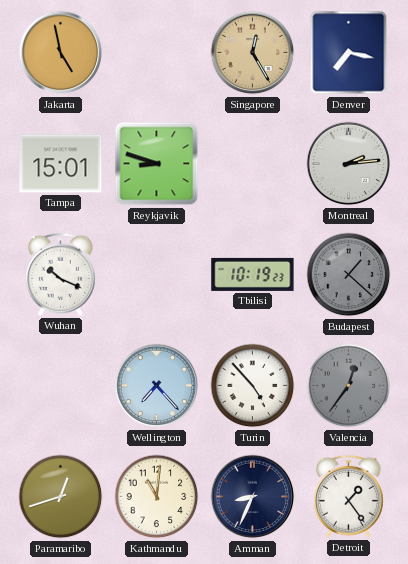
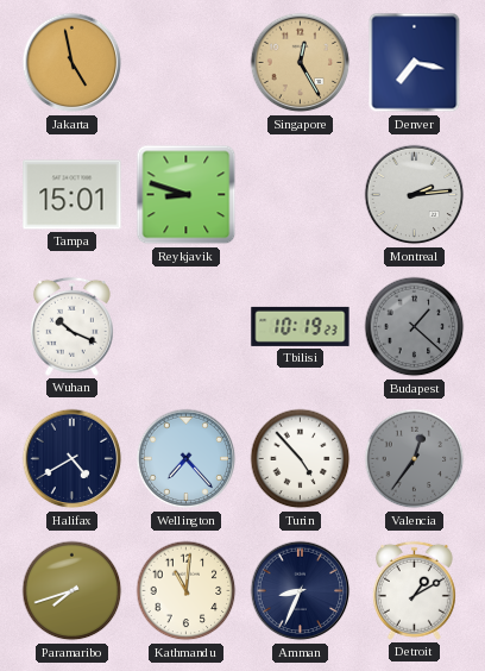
Halifax: none -> 4:40
Paramaribo: 12:42 -> 7:42
Detroit: 1:24 -> 1:10
